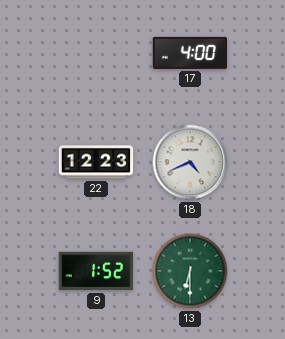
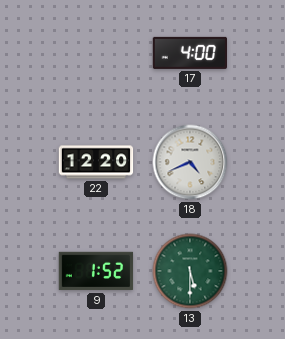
22: 12:23 -> 12:20
13: 6:30 -> 5:30
